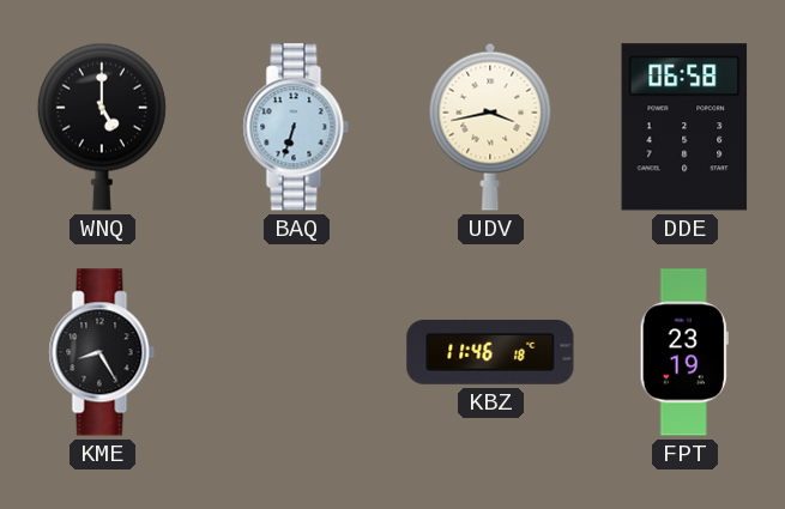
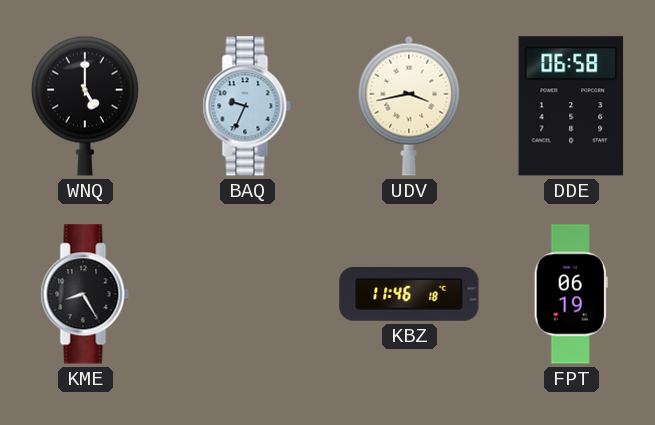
BAQ: 6:33 -> 9:34
FPT: 23:19 -> 06:19
